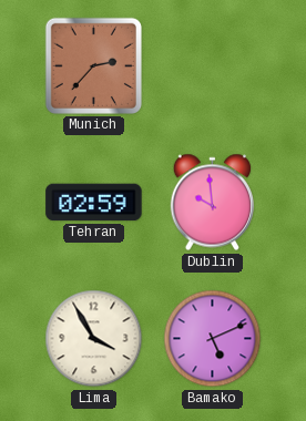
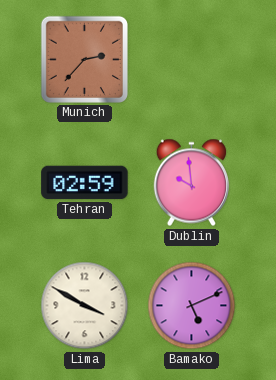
Lima: 3:55 -> 3:50
